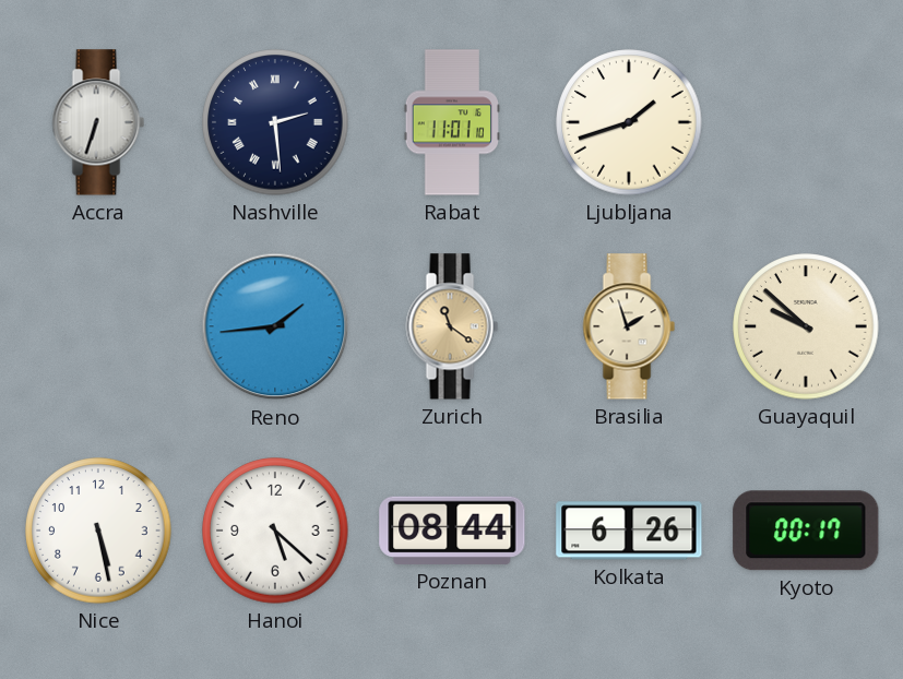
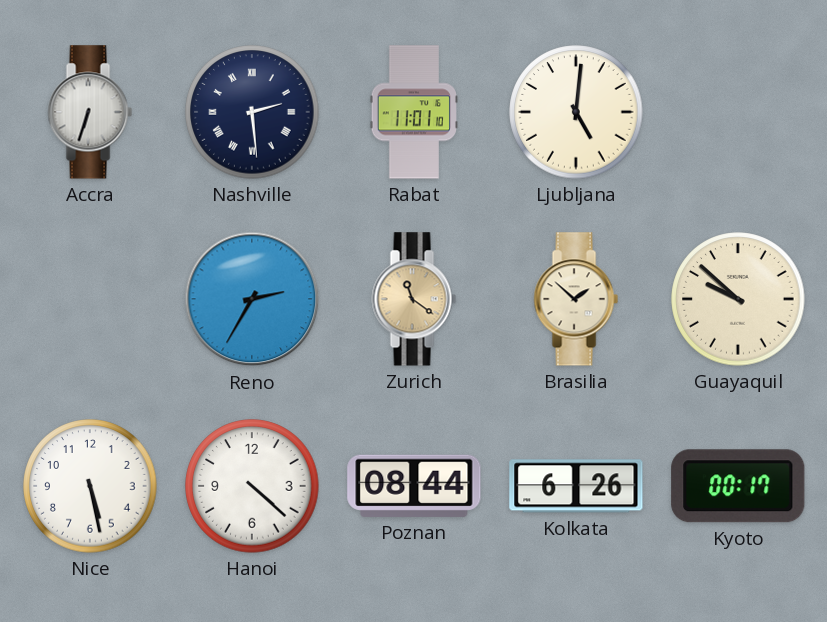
Ljubljana: 1:42 -> 5:01
Reno: 1:44 -> 2:35
Brasilia: 1:57 -> 1:52
Hanoi: 5:22 -> 4:22
